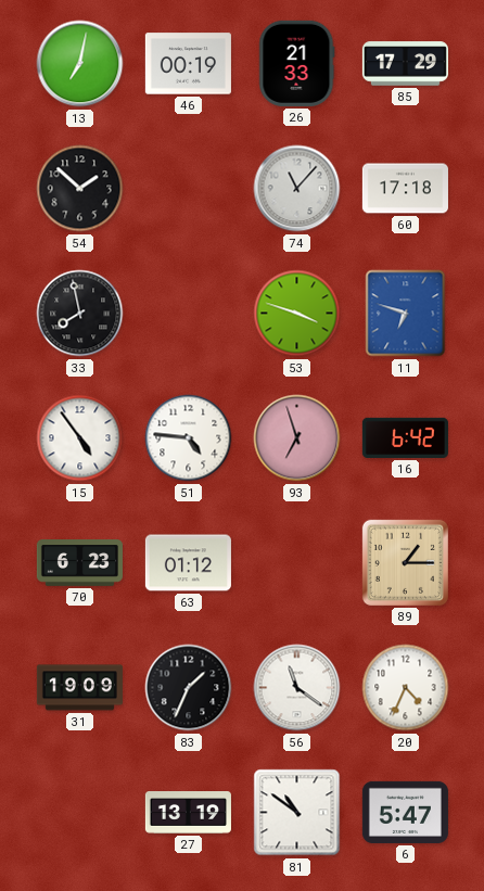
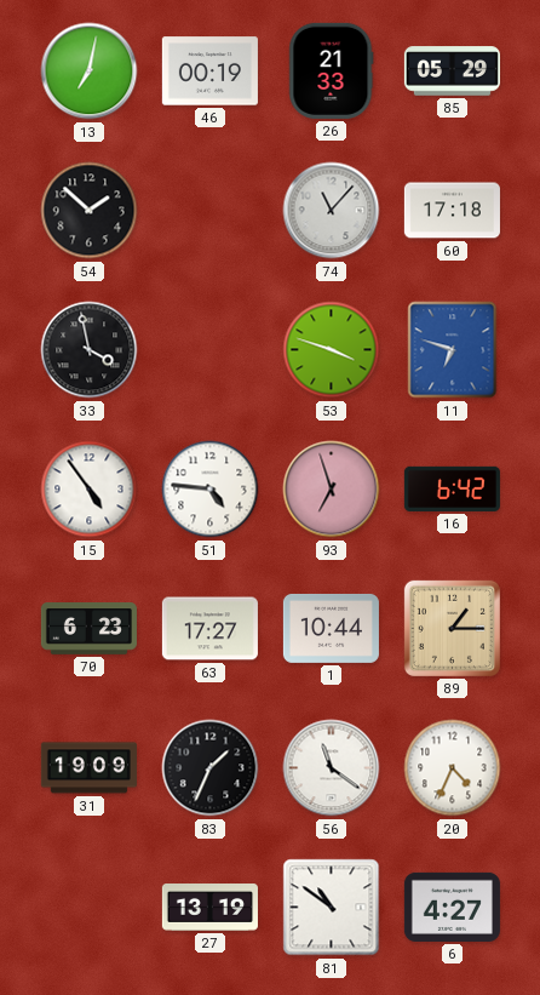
85: 17:29 -> 05:29
33: 7:58 -> 3:58
63: 01:12 -> 17:27
1: none -> 10:44
6: 5:47 -> 4:27
